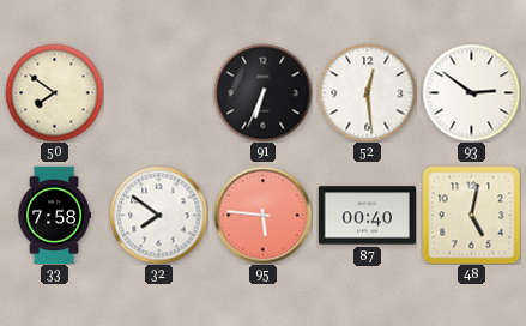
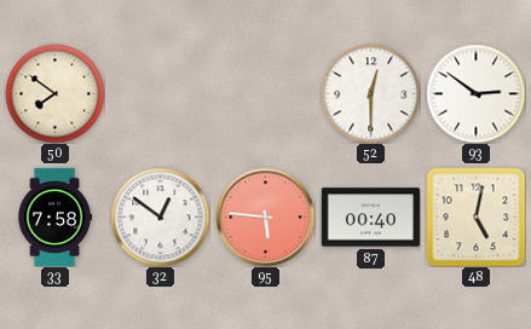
91: 6:34 -> none
52: 12:29 -> 12:30
32: 7:51 -> 12:51
